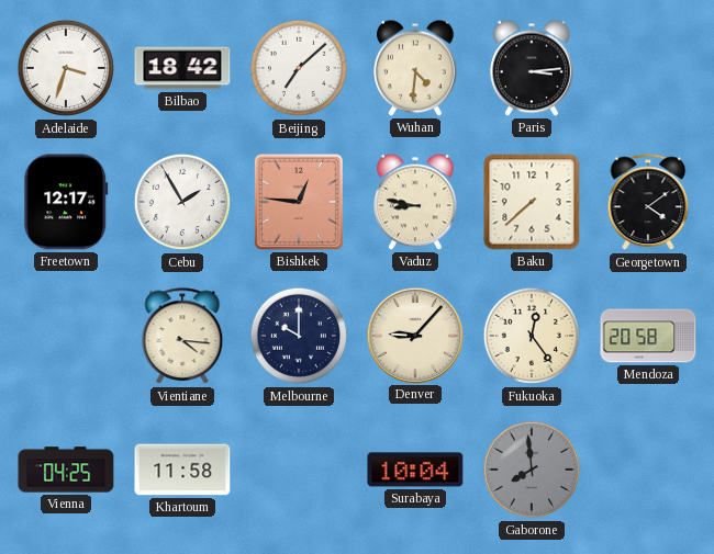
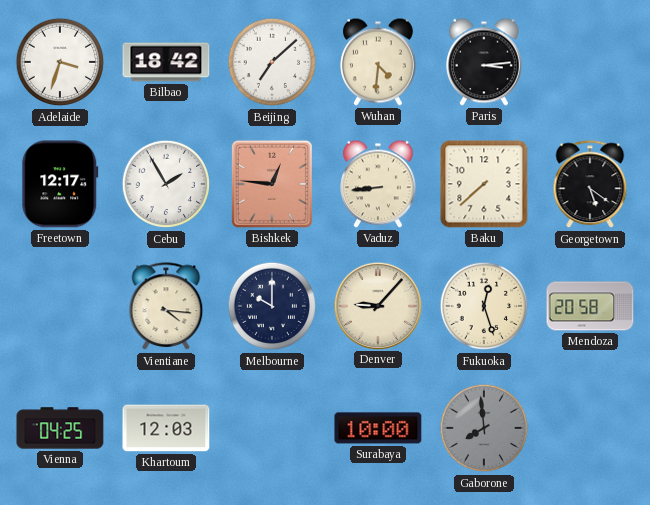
Vaduz: 8:47 -> 8:44
Georgetown: 4:09 -> 5:21
Fukuoka: 12:24 -> 12:27
Khartoum: 11:58 -> 12:03
Surabaya: 10:04 -> 10:00
